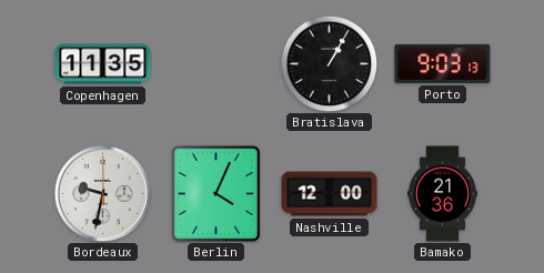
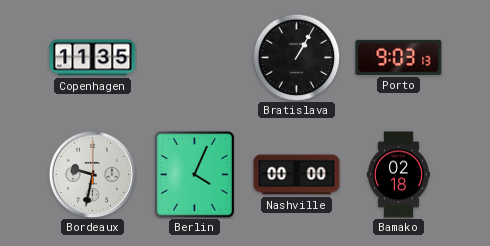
Nashville: 12:00 -> 00:00
Bamako: 21:36 -> 02:18
